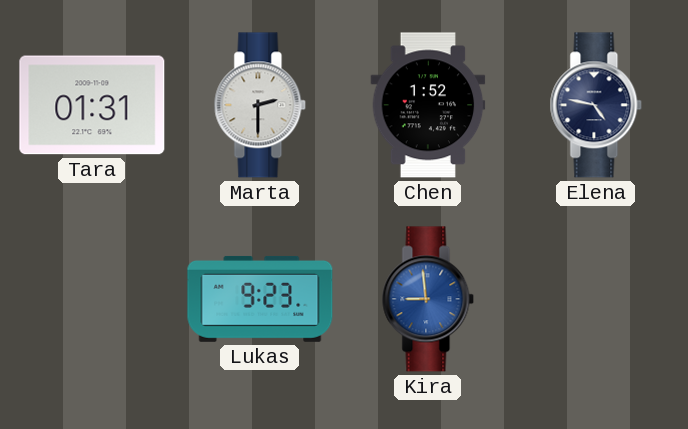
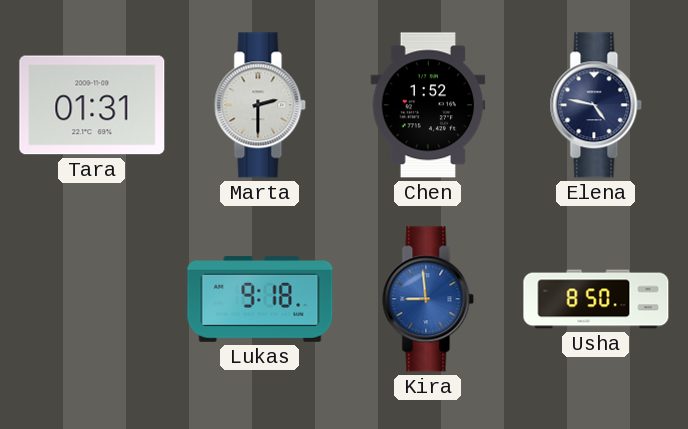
Lukas: 9:23 -> 9:18
Usha: none -> 8:50
